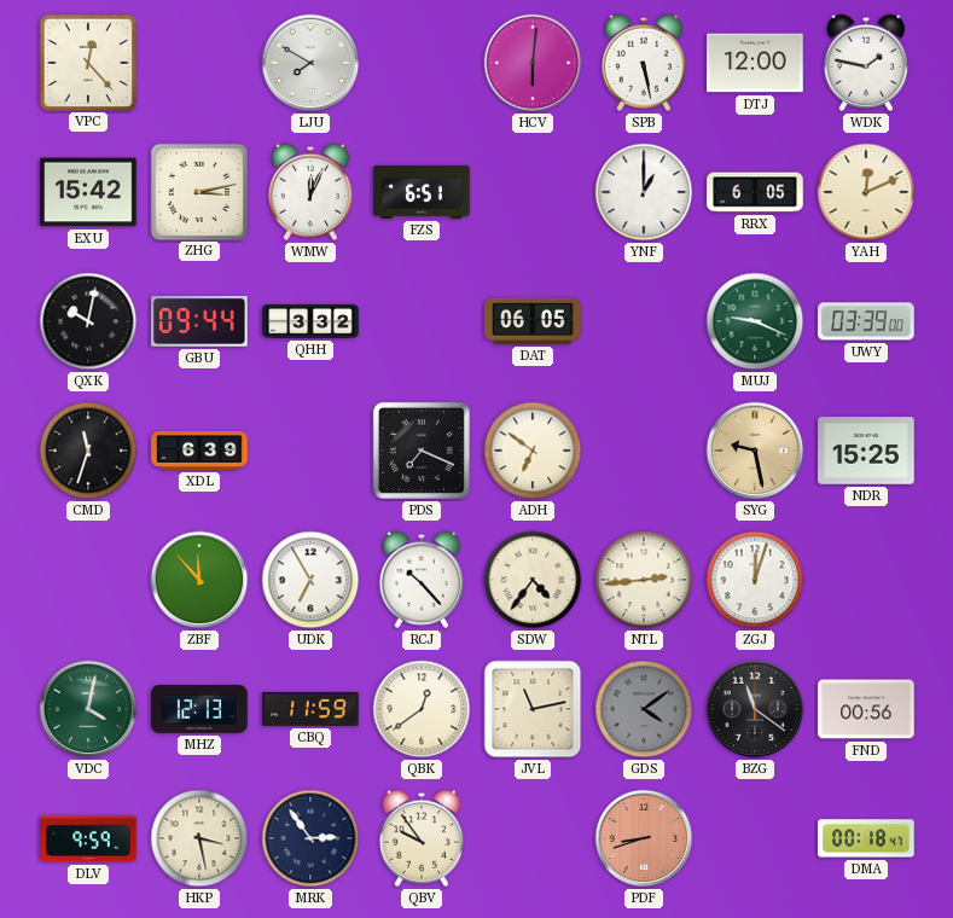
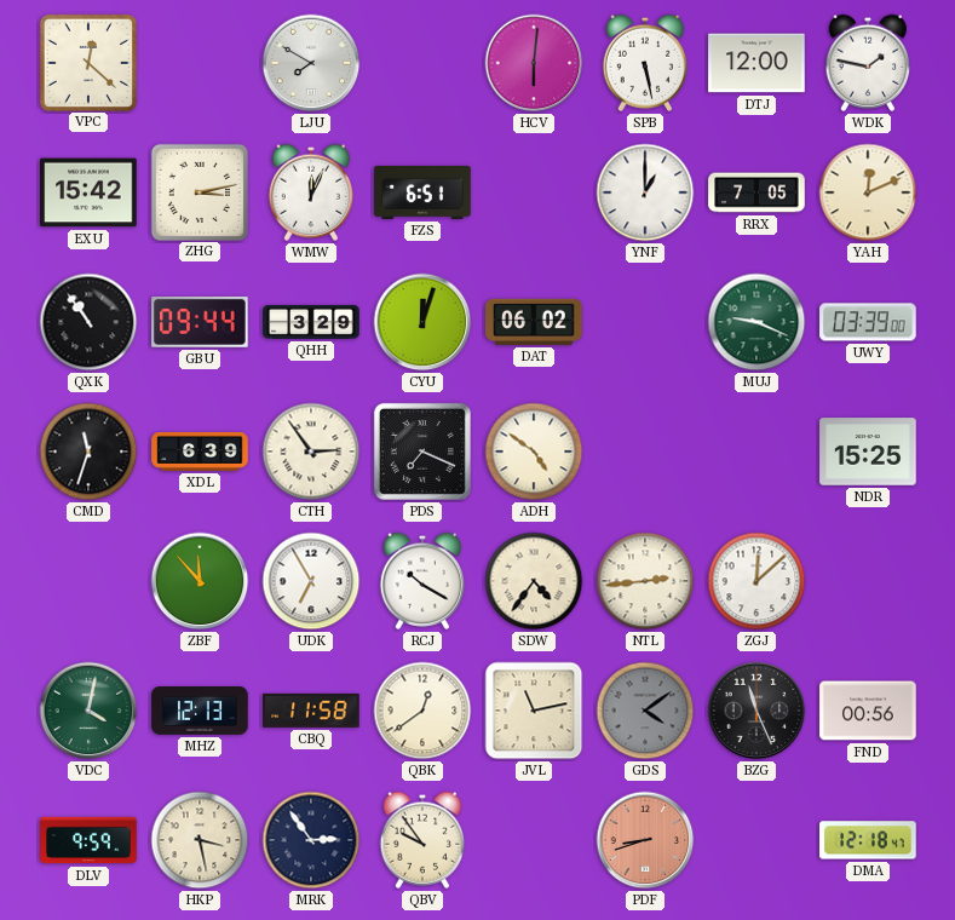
VPC: 12:23 -> 12:22
RRX: 6:05 -> 7:05
QXK: 10:02 -> 10:54
QHH: 3:32 -> 3:29
CYU: none -> 12:03
DAT: 06:05 -> 06:02
CTH: none -> 2:54
ADH: 6:51 -> 4:51
SYG: 9:28 -> none
RCJ: 10:23 -> 10:20
ZGJ: 12:03 -> 12:08
CBQ: 11:59 -> 11:58
BZG: 11:21 -> 11:26
DMA: 00:18 -> 12:18
